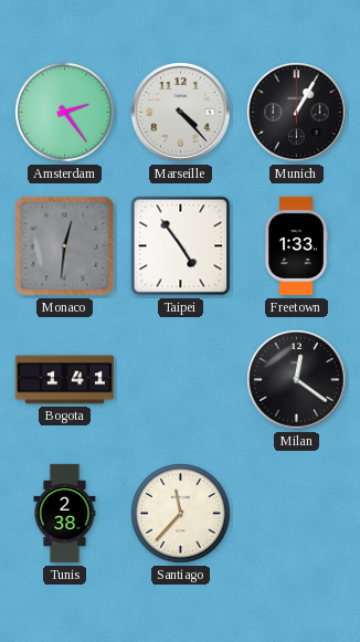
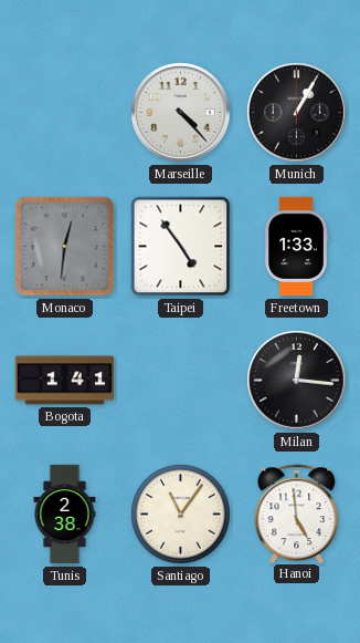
Amsterdam: 2:24 -> none
Milan: 12:21 -> 12:16
Santiago: 11:37 -> 11:06
Hanoi: none -> 4:59
